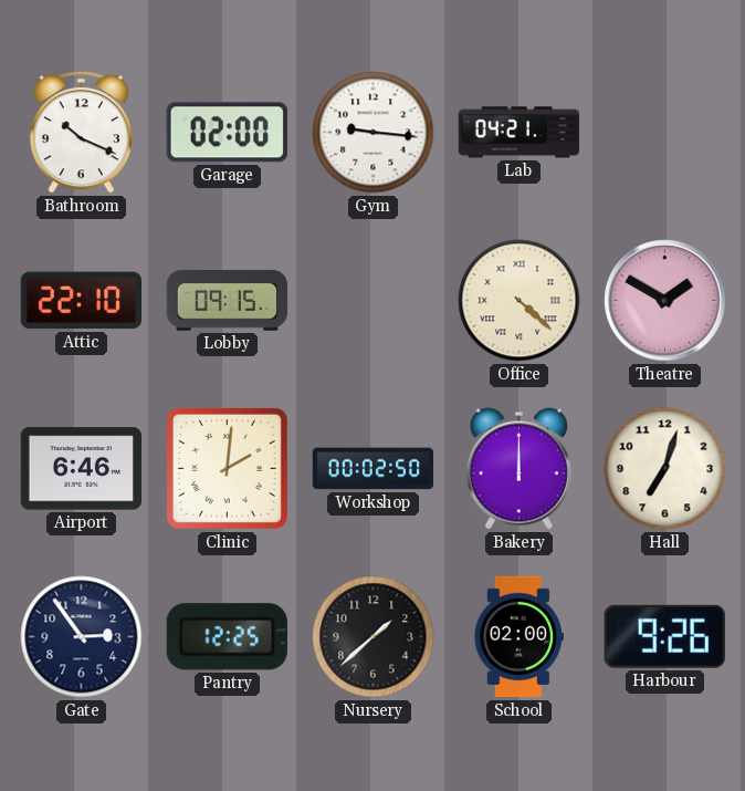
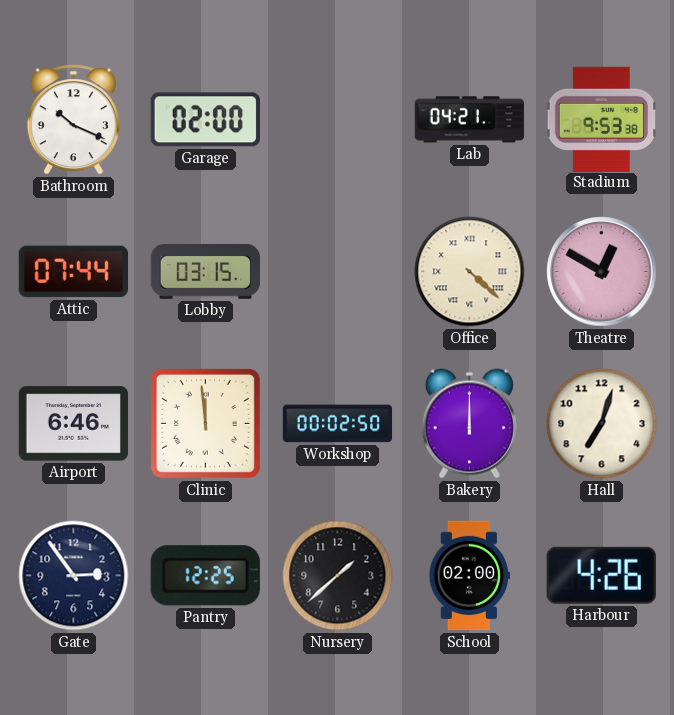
Gym: 9:16 -> none
Stadium: none -> 9:53
Attic: 22:10 -> 07:44
Lobby: 09:15 -> 03:15
Theatre: 1:50 -> 12:50
Clinic: 2:01 -> 11:59
Harbour: 9:26 -> 4:26
